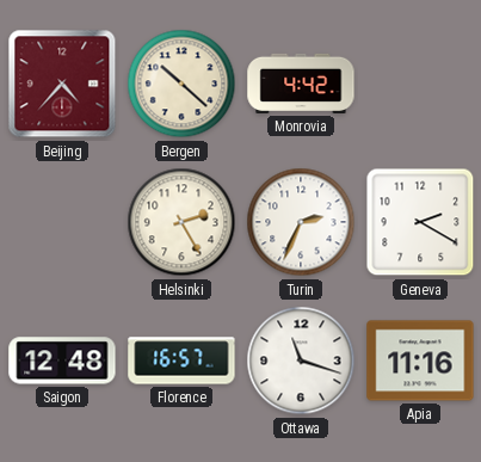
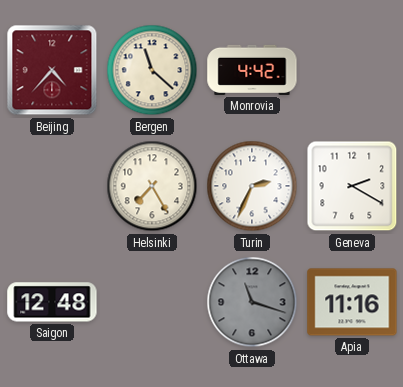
Bergen: 10:22 -> 11:22
Helsinki: 2:25 -> 7:25
Florence: 16:57 -> none
Ottawa dial: white -> grey
